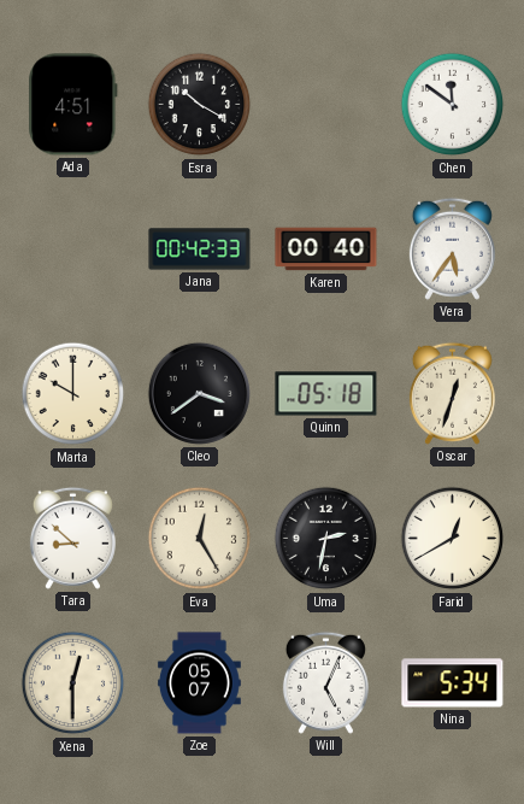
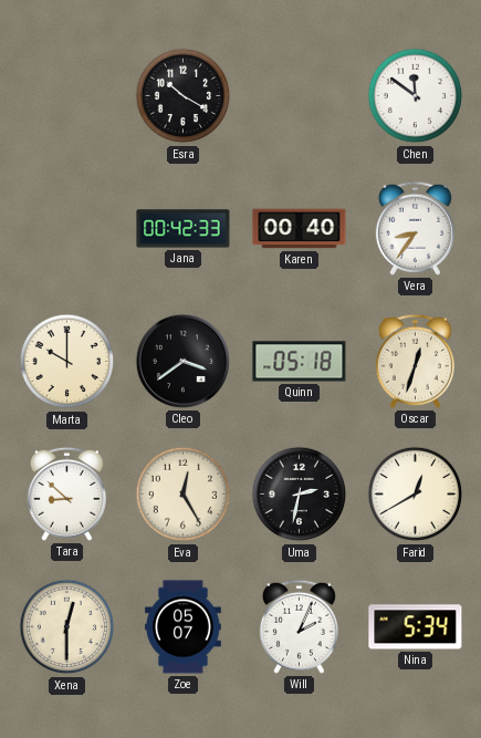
Ada: 4:51 -> none
Vera: 5:36 -> 8:36
Will: 5:04 -> 2:04
